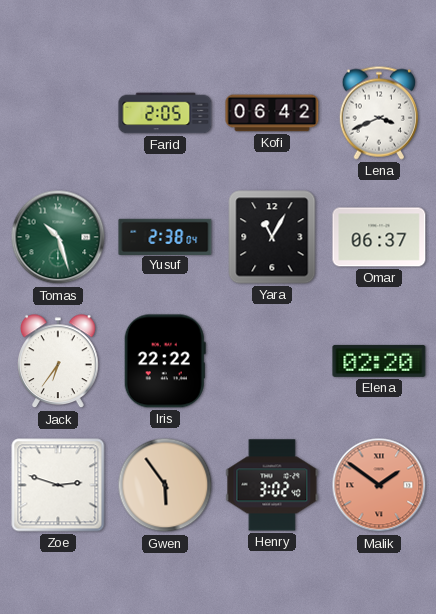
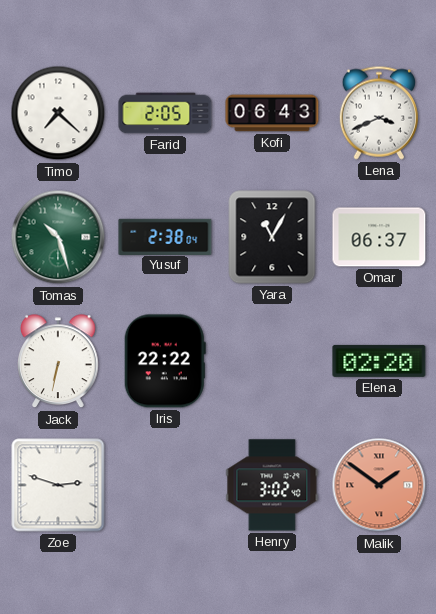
Timo: none -> 7:22
Kofi: 06:42 -> 06:43
Jack: 6:36 -> 6:32
Gwen: 5:54 -> none
